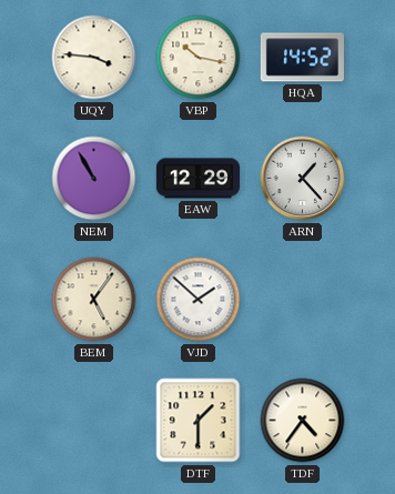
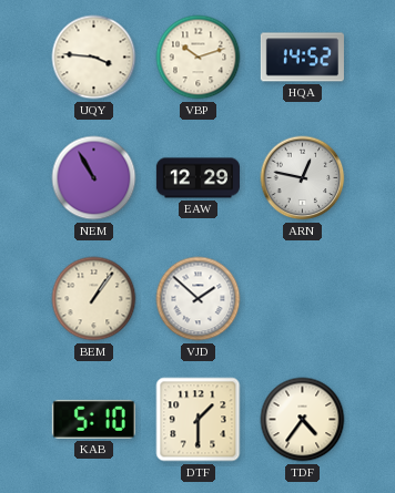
VBP: 10:17 -> 10:12
ARN: 1:23 -> 12:47
BEM: 5:06 -> 1:06
KAB: none -> 5:10
